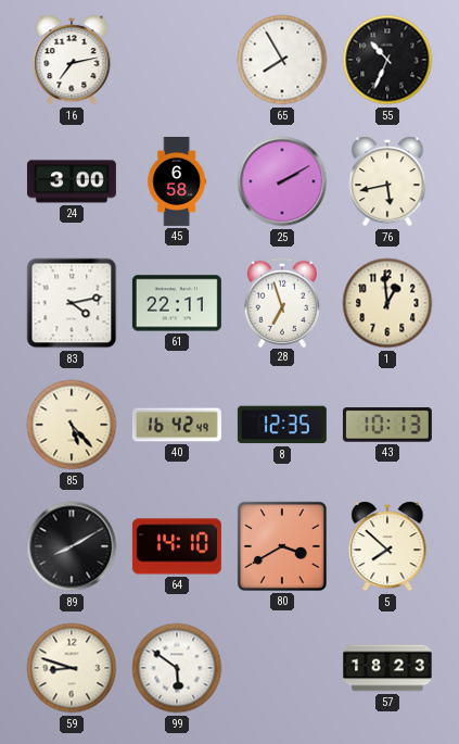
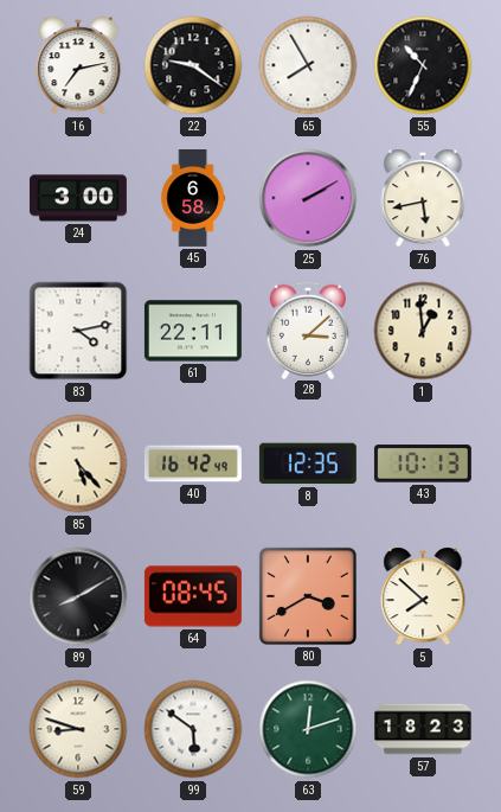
22: none -> 9:21
28: 6:57 -> 3:08
64: 14:10 -> 08:45
63: none -> 12:12
